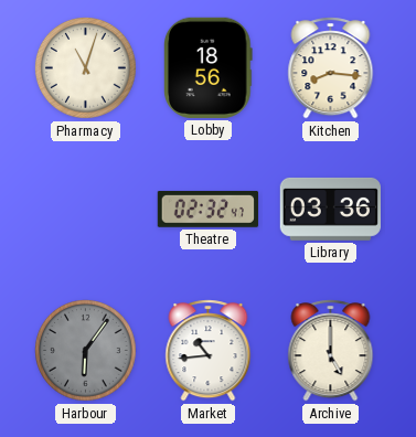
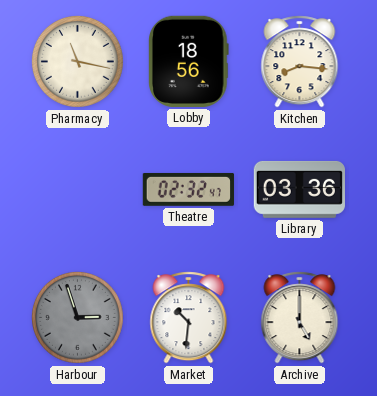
Pharmacy: 11:03 -> 11:17
Harbour: 6:06 -> 2:57
Market: 10:44 -> 10:31
